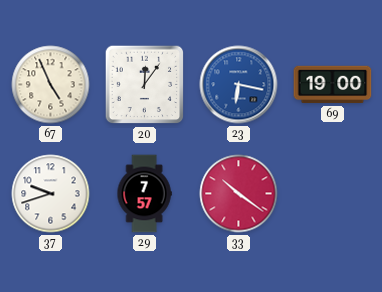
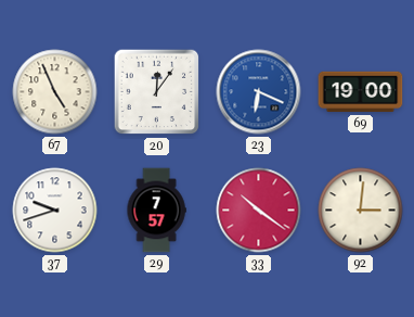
23: 6:17 -> 6:19
92: none -> 3:01
